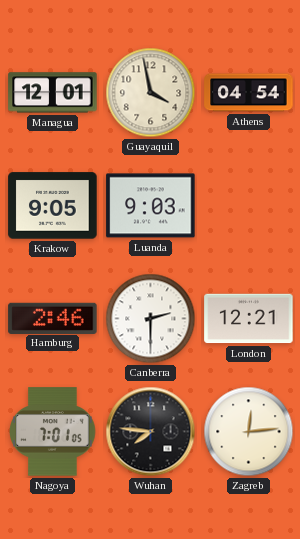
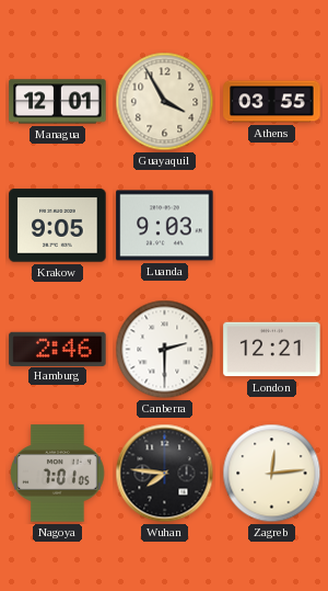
Guayaquil: 3:58 -> 3:55
Athens: 04:54 -> 03:55
